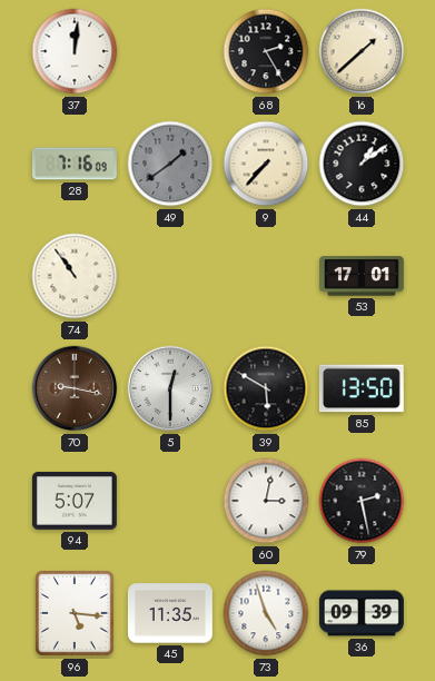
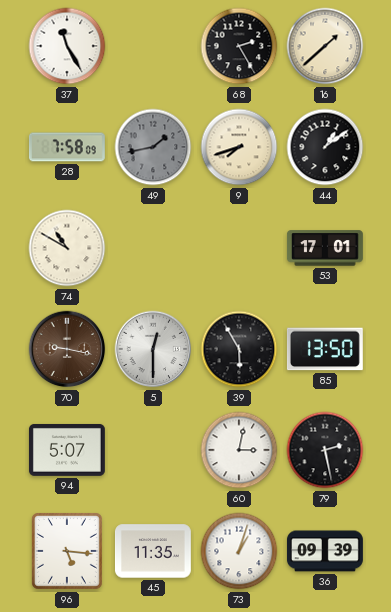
37: 12:01 -> 11:25
28: 7:16 -> 7:58
49: 1:39 -> 1:43
9: 7:37 -> 7:42
74: 10:54 -> 10:50
39: 5:50 -> 5:55
73: 4:57 -> 1:03
